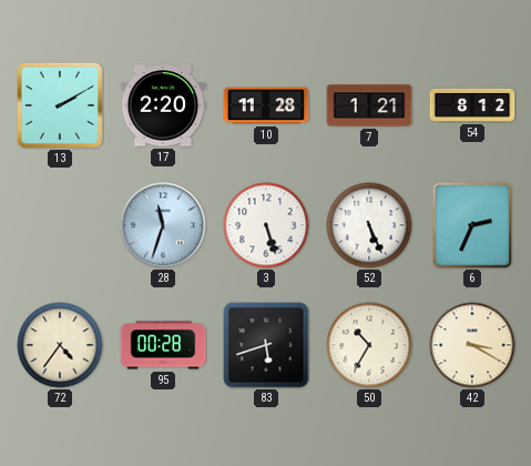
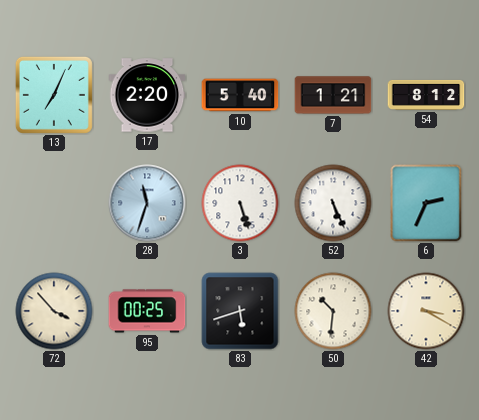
13: 2:10 -> 7:04
10: 11:28 -> 5:40
72: 4:36 -> 3:53
95: 00:28 -> 00:25
50: 10:35 -> 10:31
